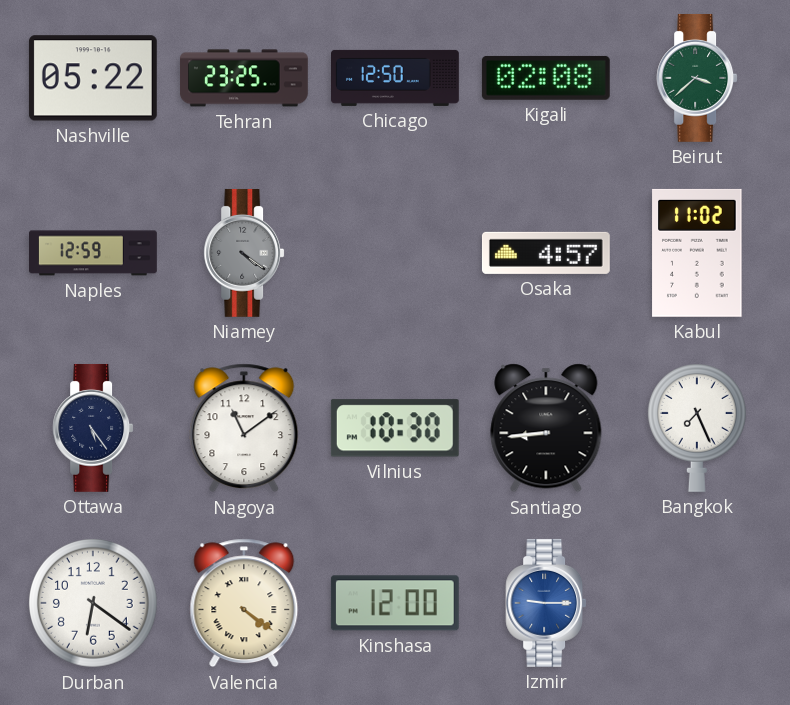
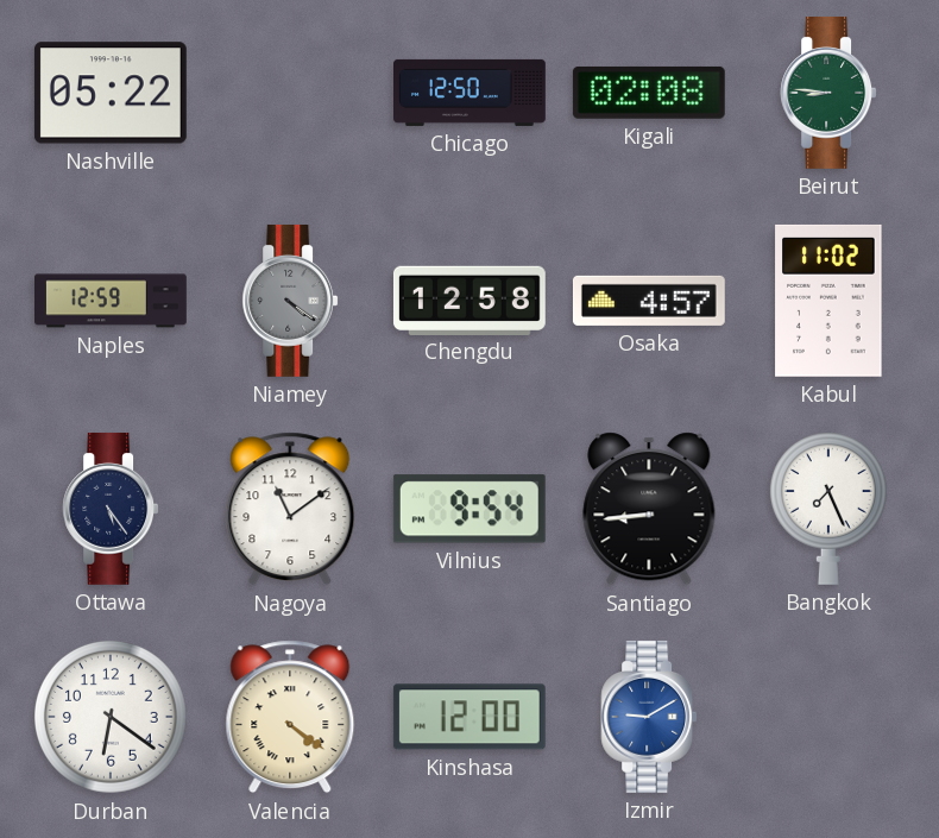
Tehran: 23:25 -> none
Beirut: 3:38 -> 8:46
Chengdu: none -> 12:58
Vilnius: 10:30 -> 9:54
Izmir: 9:15 -> 9:10
